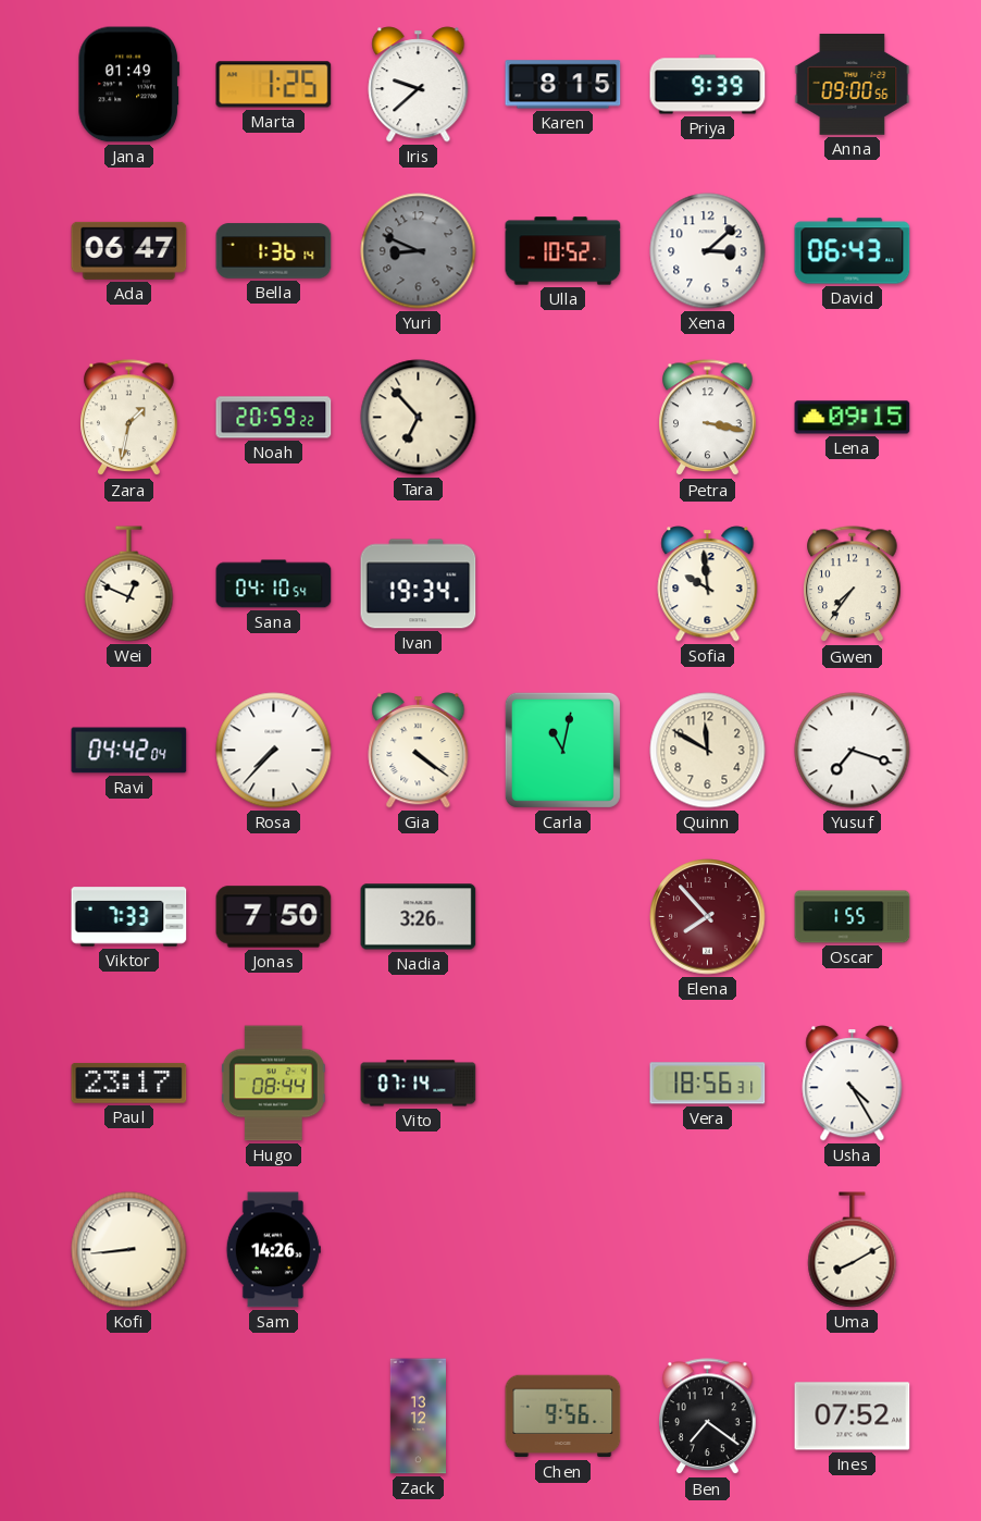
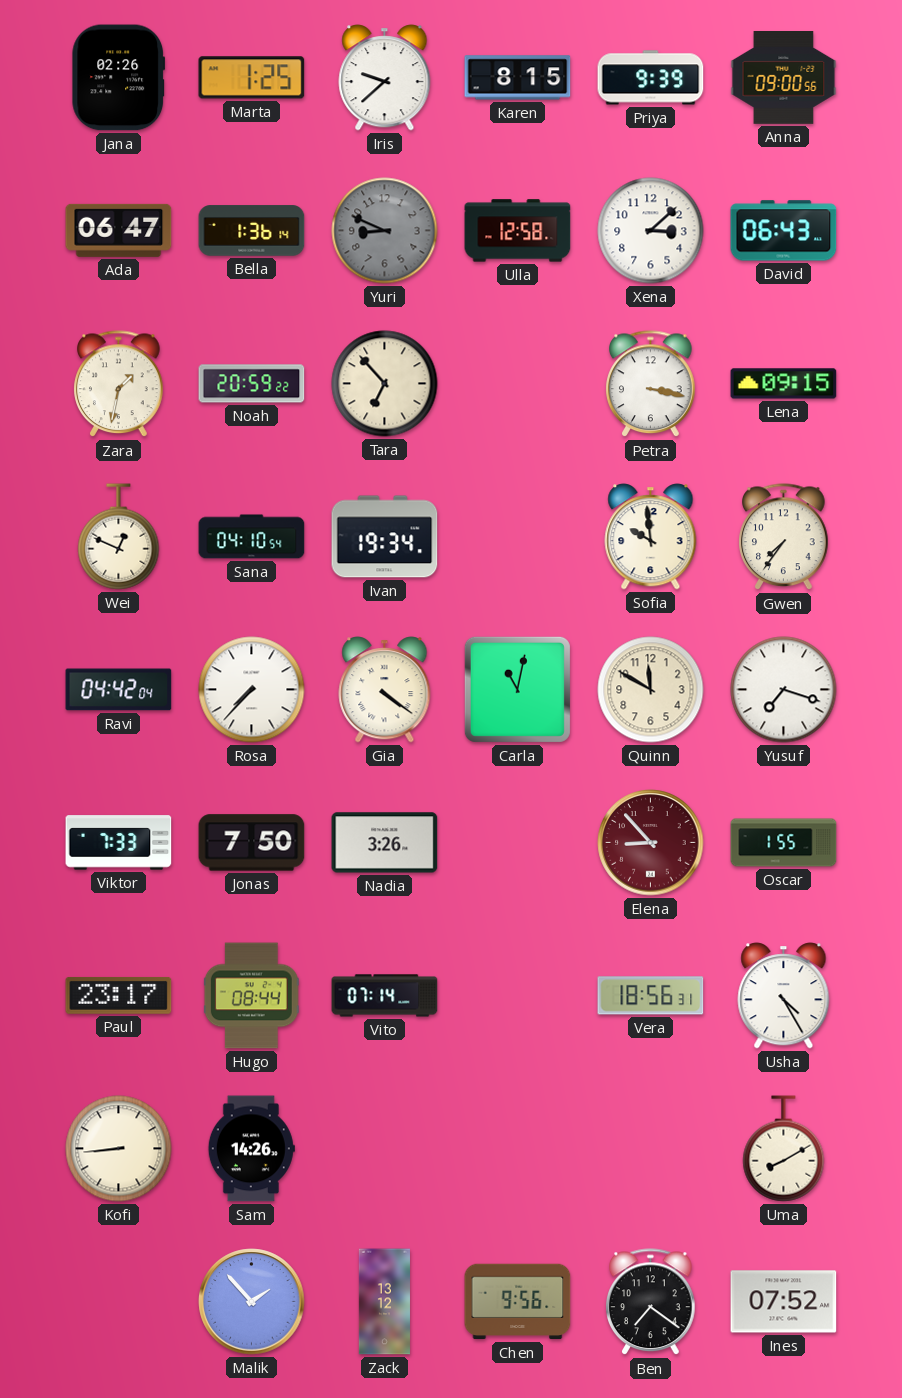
Jana: 01:49 -> 02:26
Ulla: 10:52 -> 12:58
Elena: 7:53 -> 8:53
Malik: none -> 1:53
